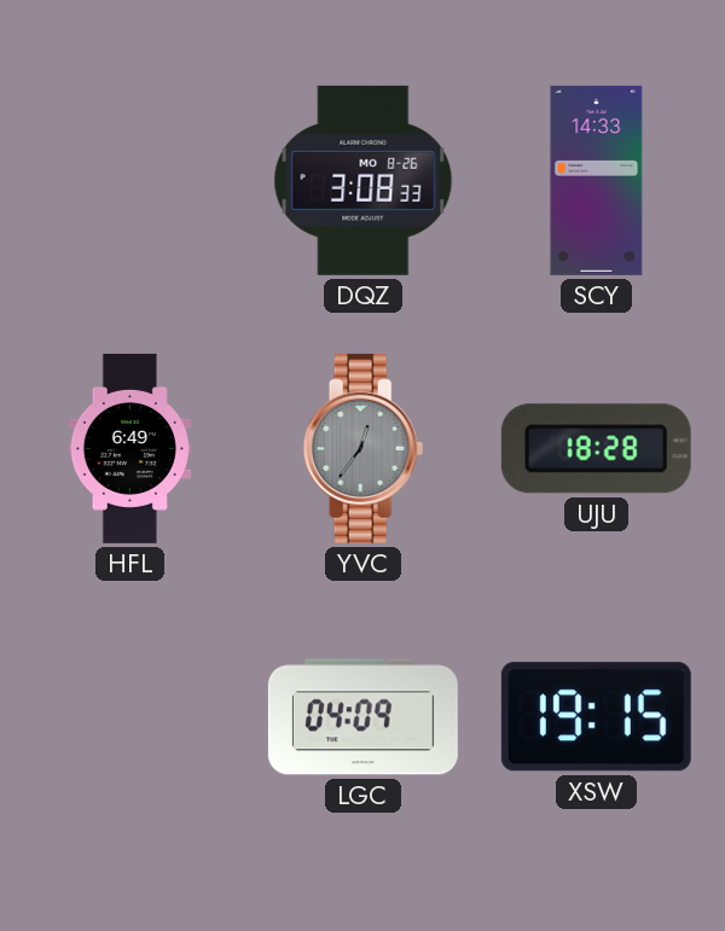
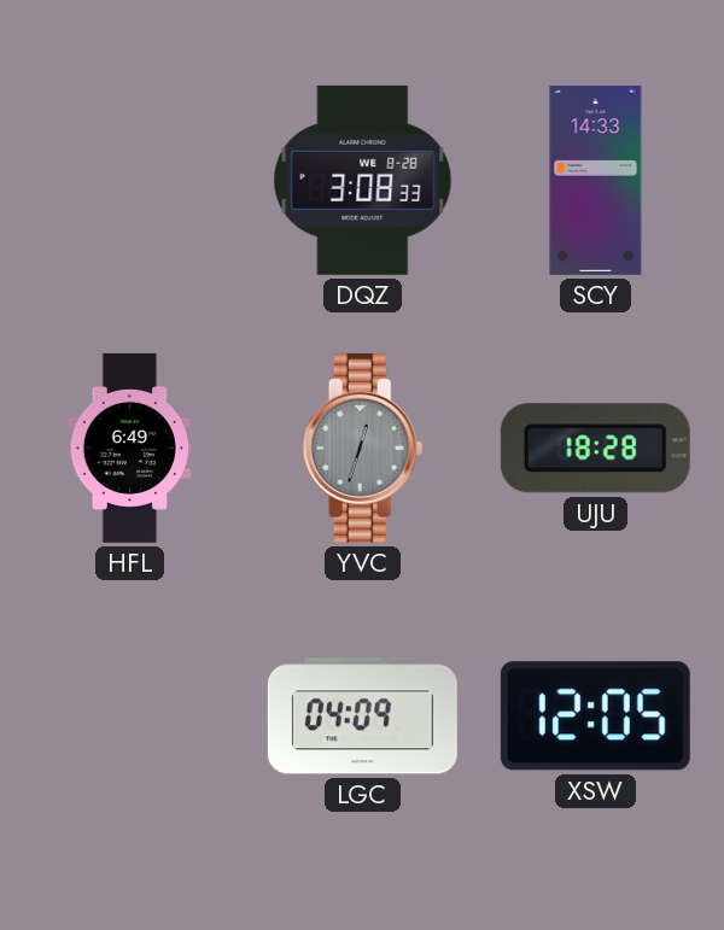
DQZ date: MO 8-26 -> WE 8-28
YVC: 12:36 -> 12:33
XSW: 19:15 -> 12:05
